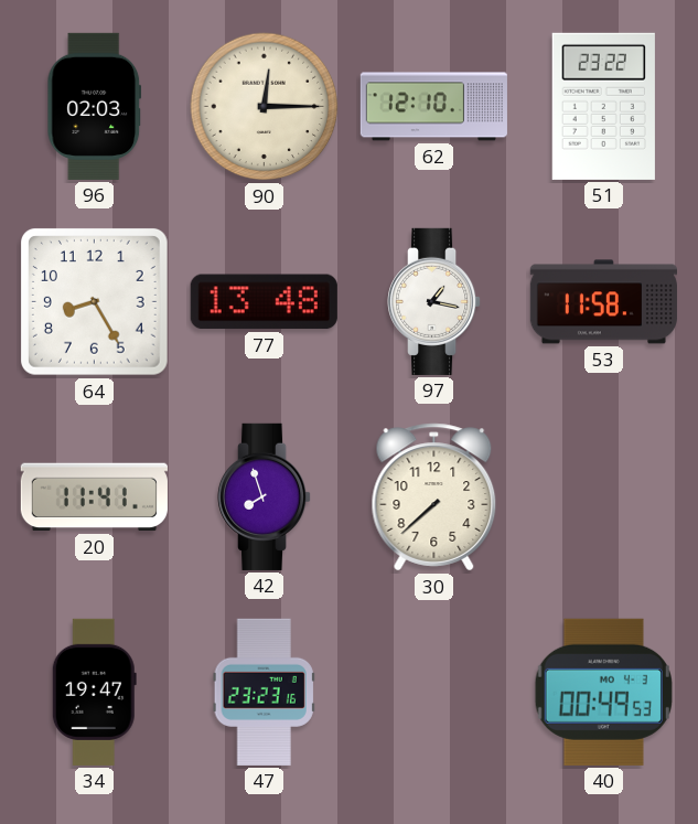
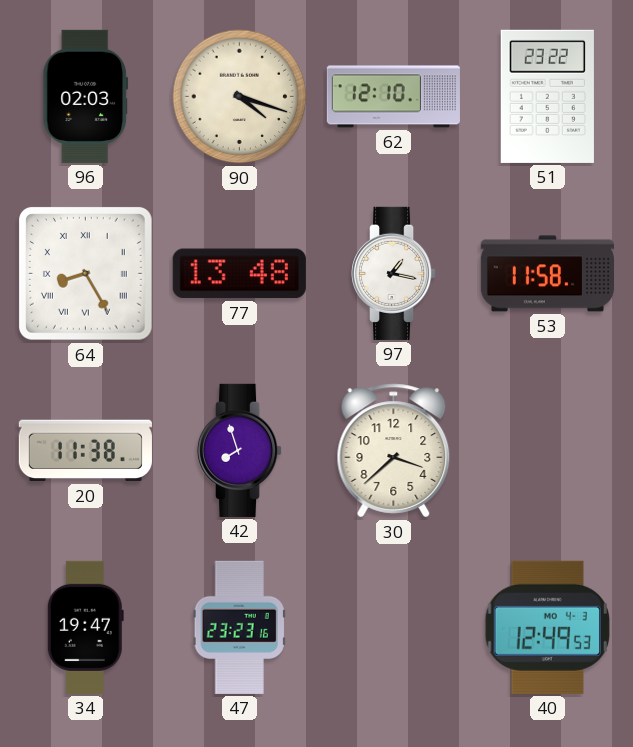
90: 12:15 -> 4:18
64 numerals: Arabic -> Roman
20: 11:41 -> 11:38
30: 7:38 -> 3:38
40: 00:49 -> 12:49
